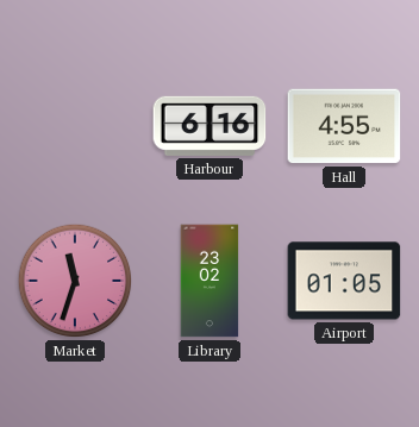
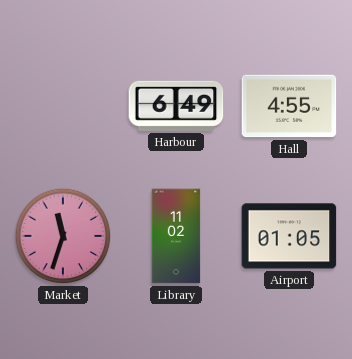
Harbour: 6:16 -> 6:49
Library: 23:02 -> 11:02
